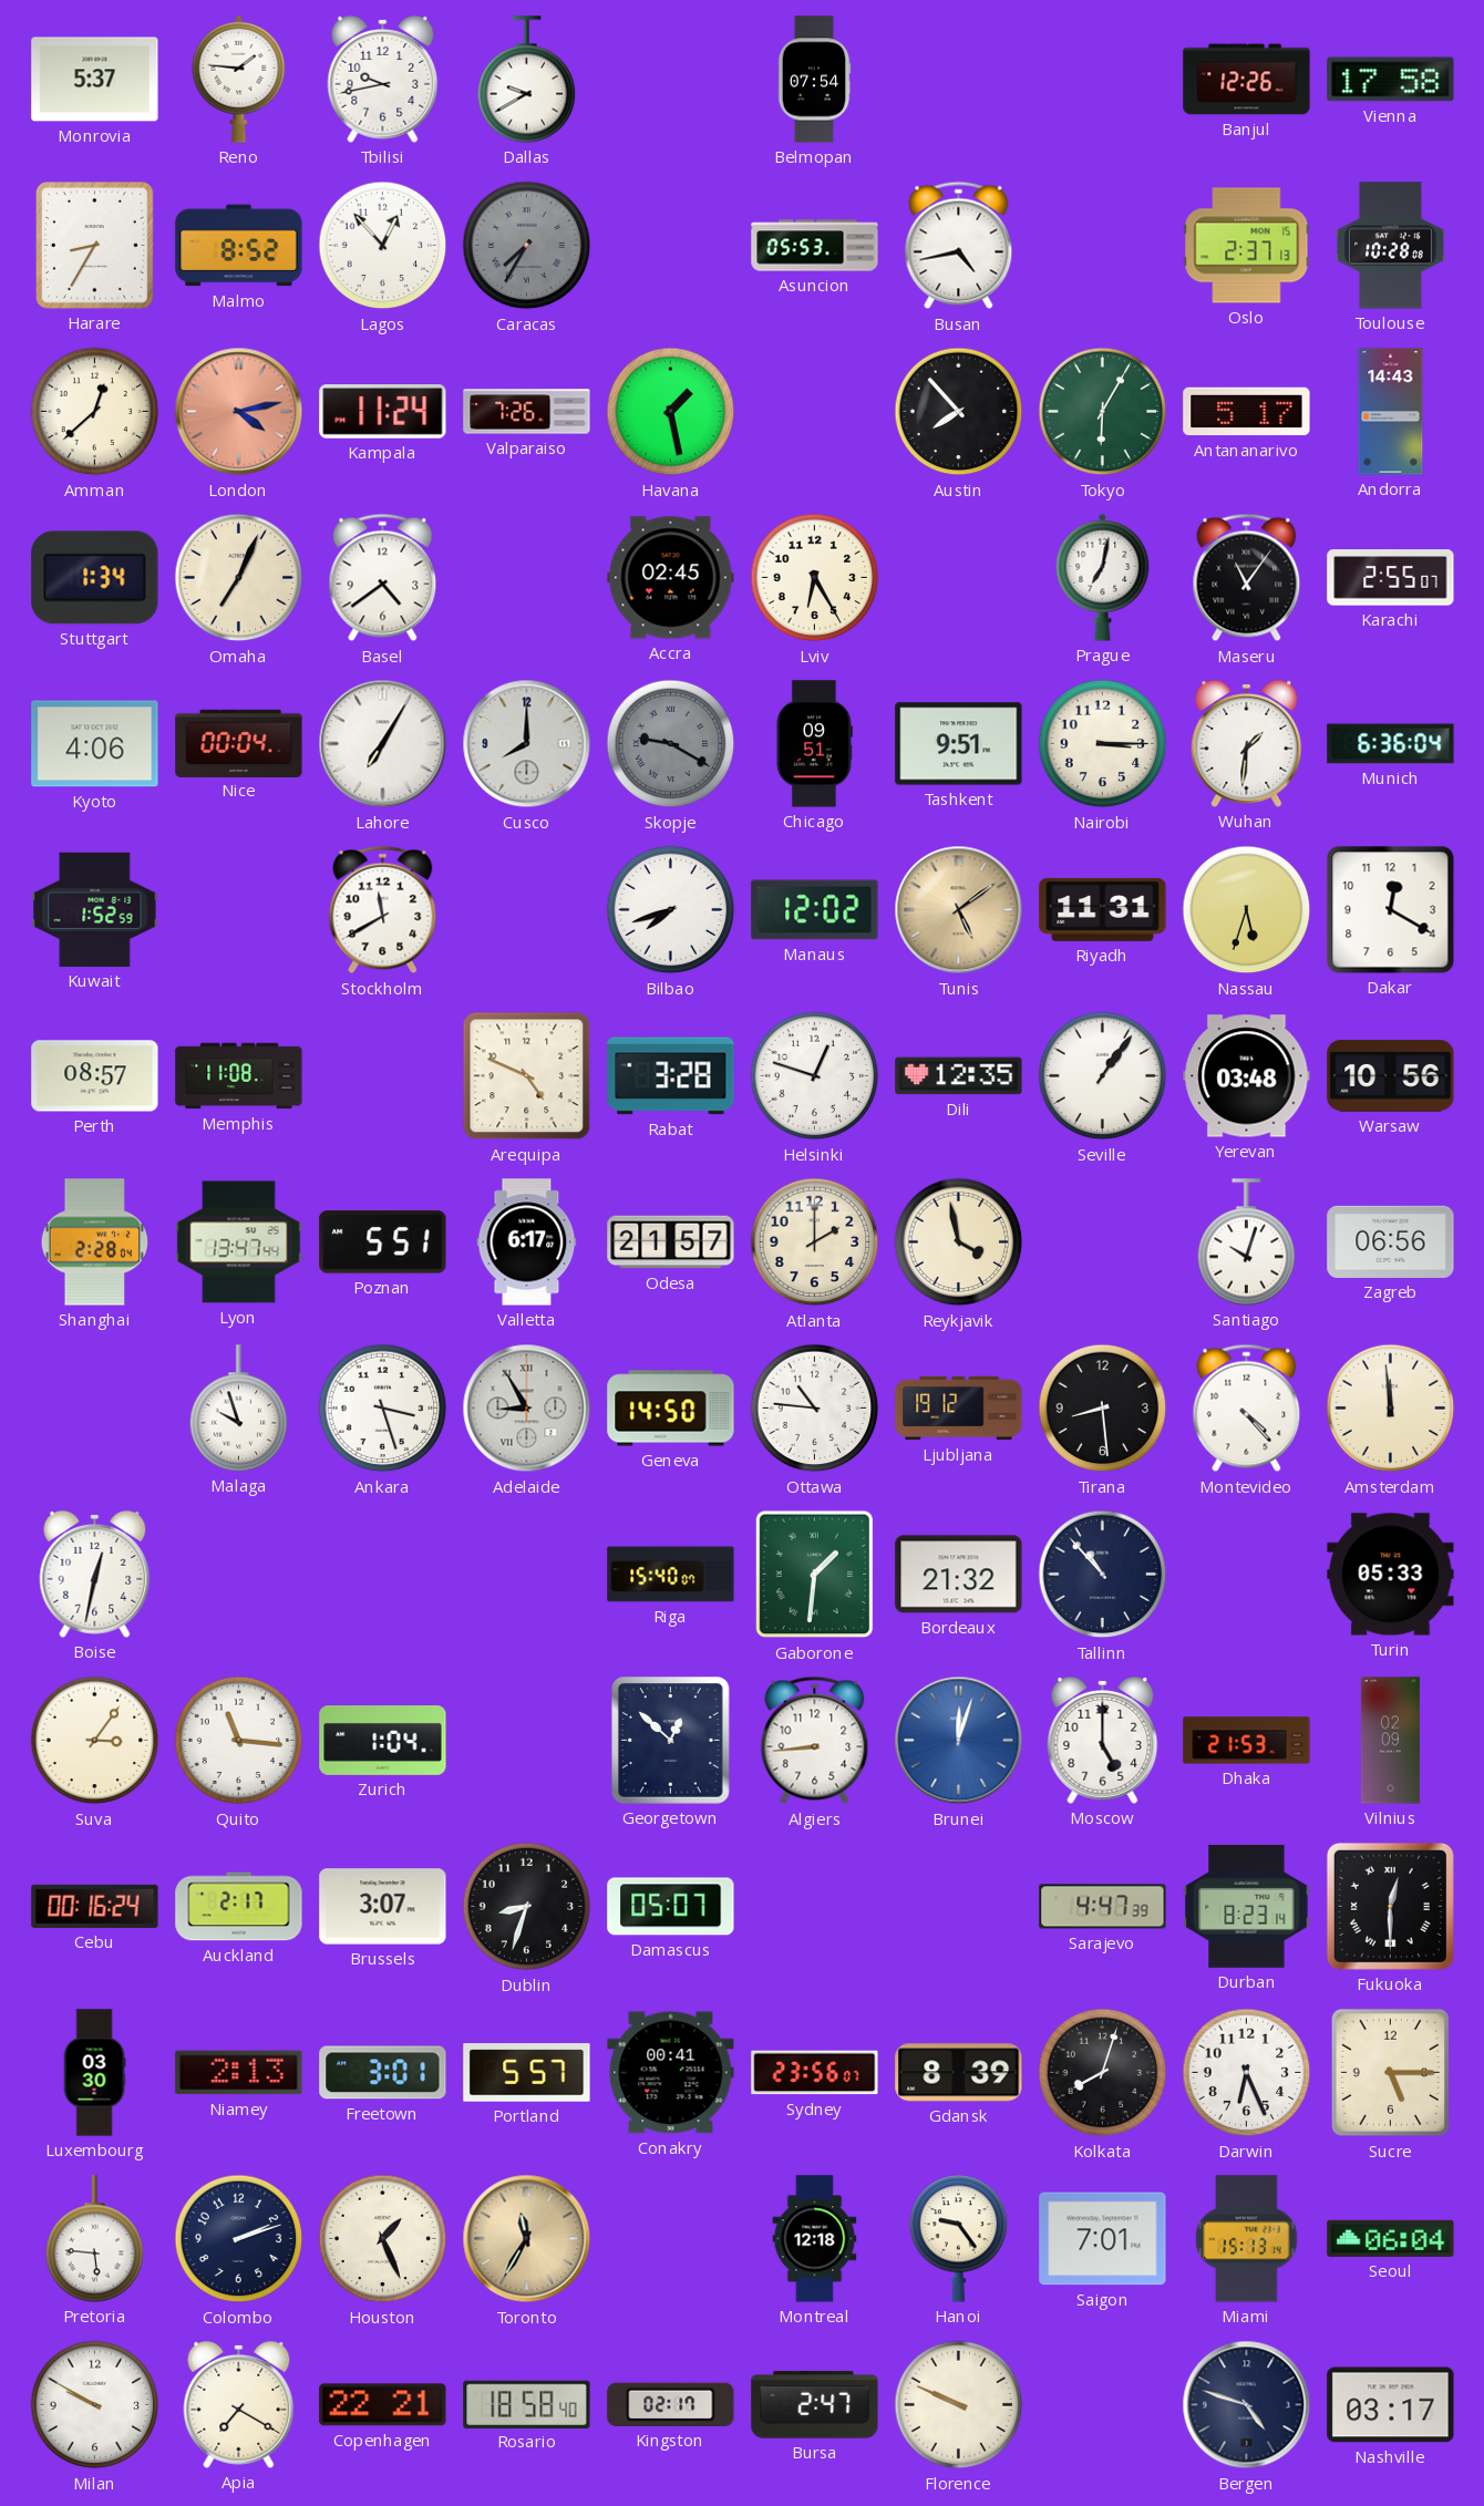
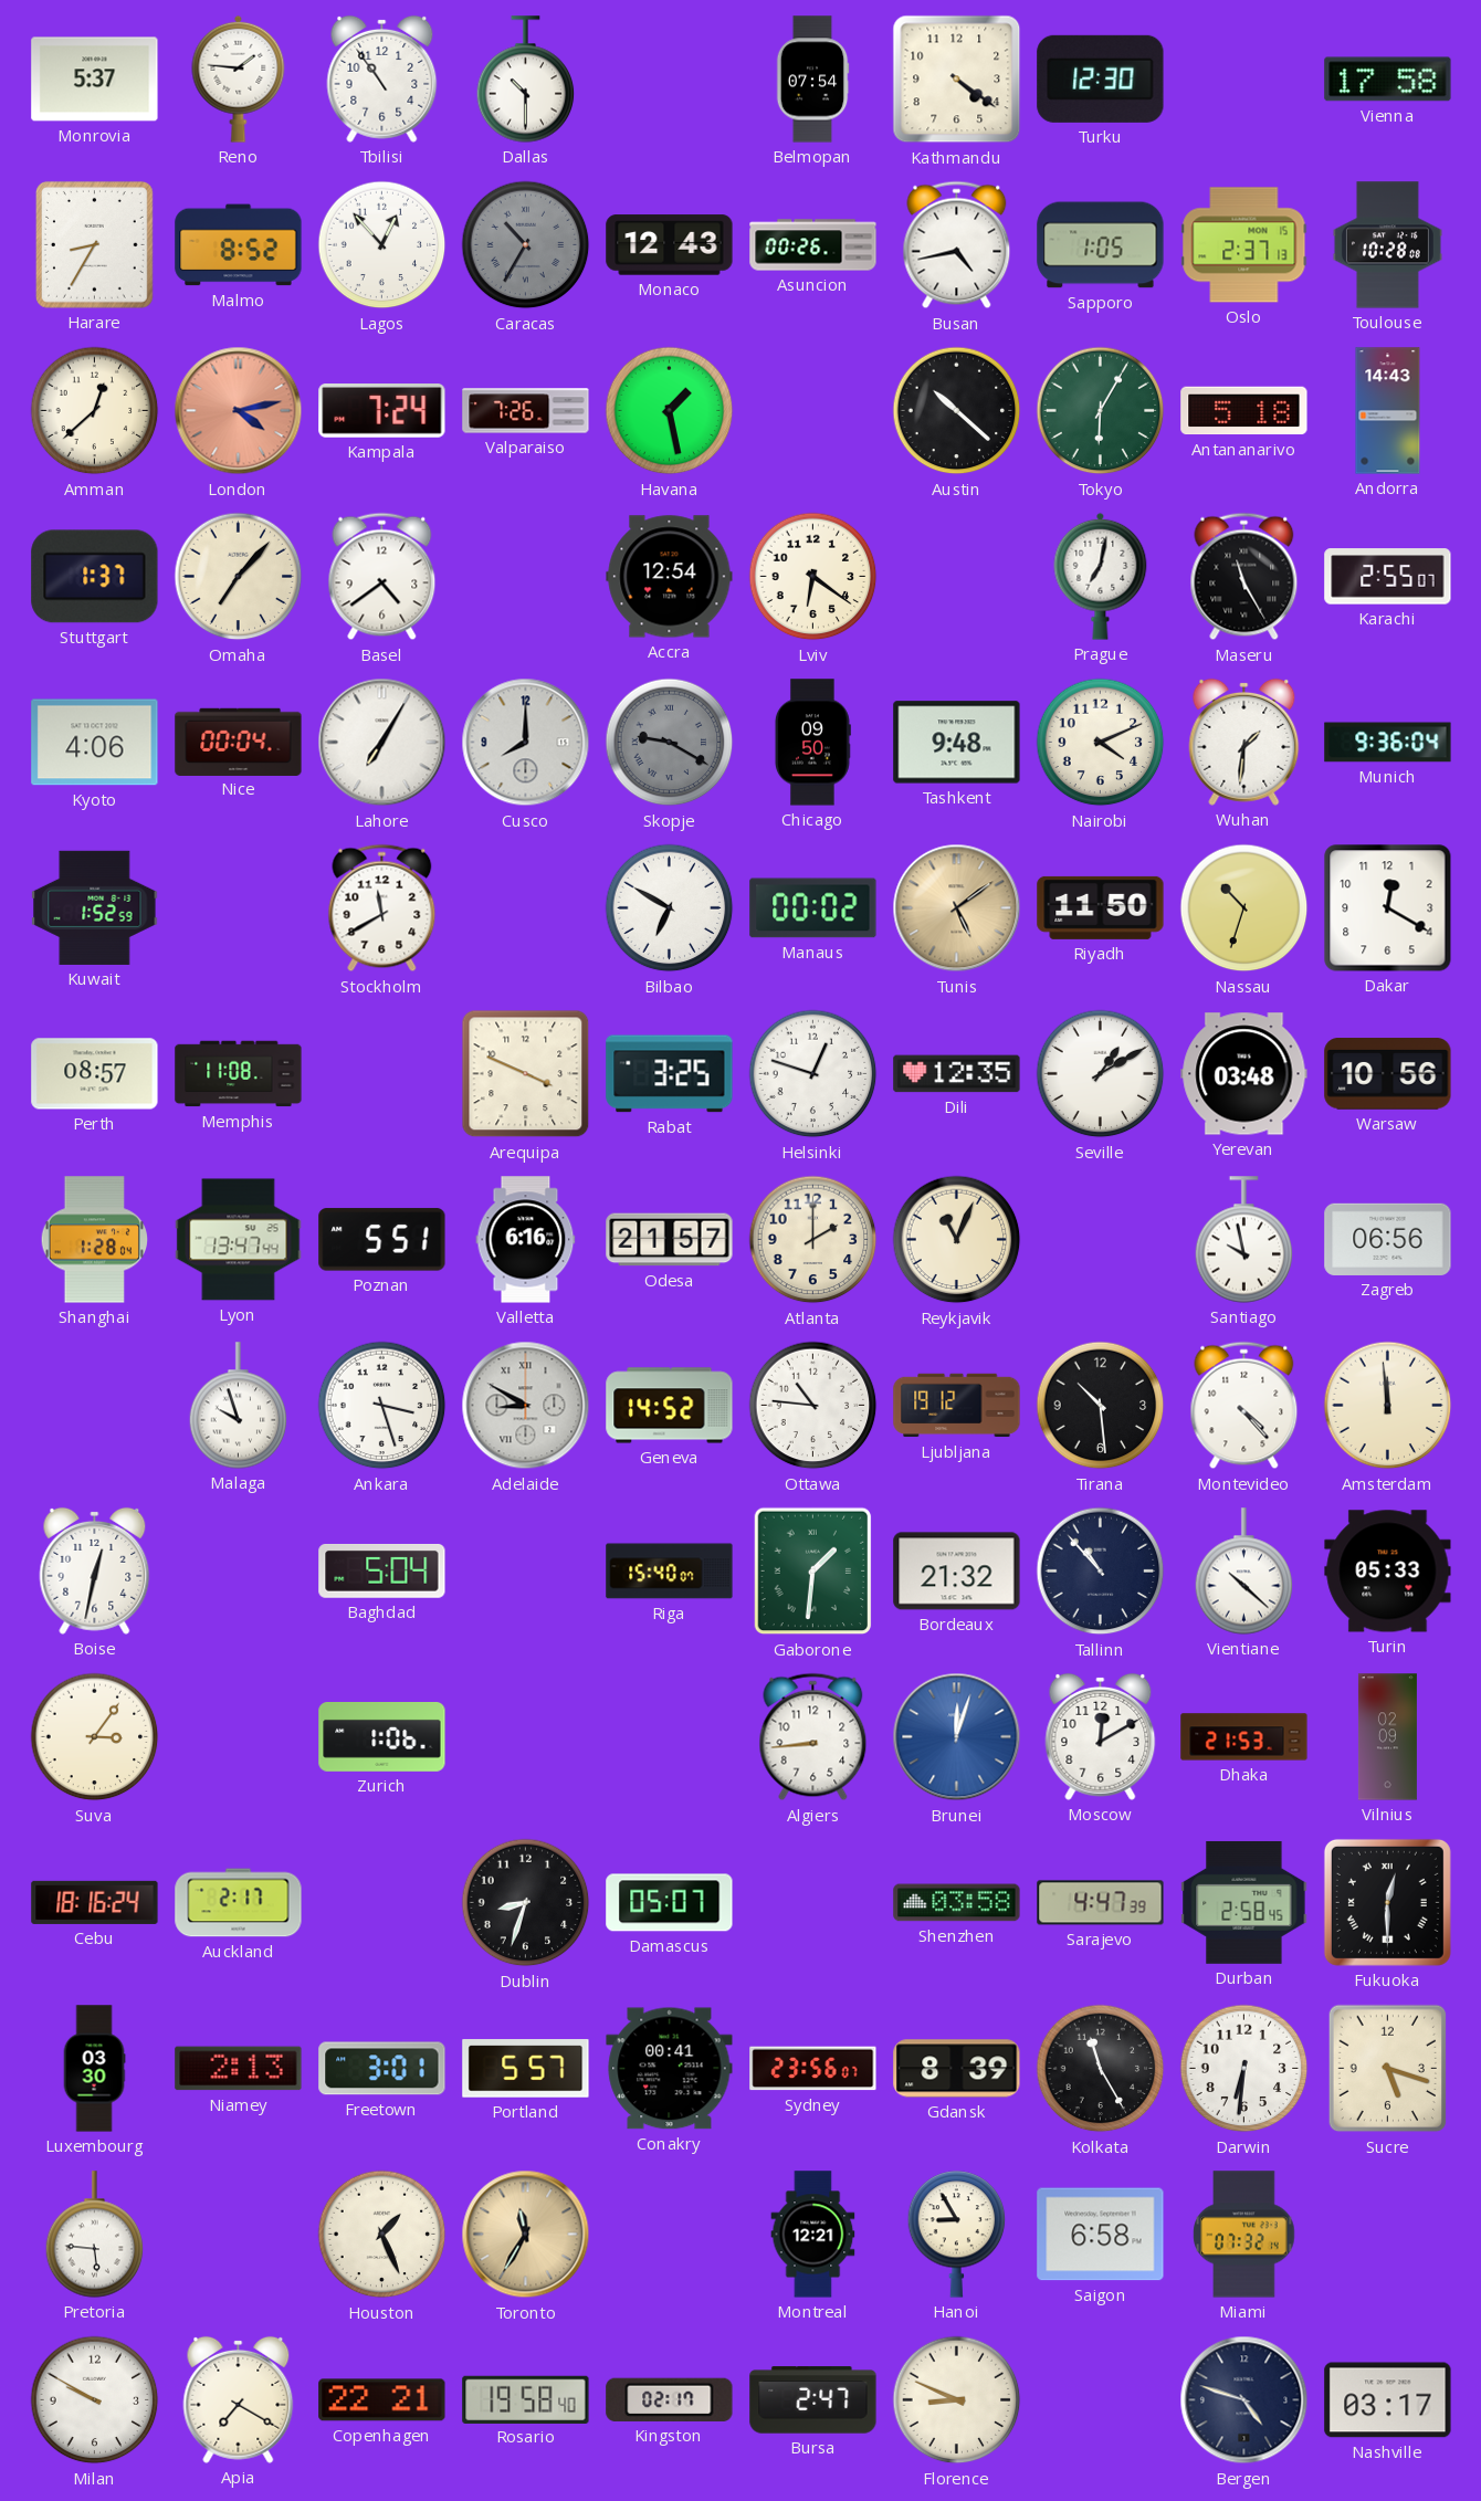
Tbilisi: 9:43 -> 10:54
Dallas: 9:40 -> 10:30
Kathmandu: none -> 4:21
Turku: none -> 12:30
Banjul: 12:26 -> none
Caracas: 7:35 -> 10:35
Monaco: none -> 12:43
Asuncion: 05:53 -> 00:26
Sapporo: none -> 1:05
Kampala: 11:24 -> 7:24
Austin: 7:53 -> 10:22
Antananarivo: 5:17 -> 5:18
Stuttgart: 1:34 -> 1:37
Omaha: 7:04 -> 7:07
Accra: 02:45 -> 12:54
Lviv: 6:25 -> 6:21
Maseru: 11:06 -> 11:25
Chicago: 09:51 -> 09:50
Tashkent: 9:51 -> 9:48
Nairobi: 3:15 -> 4:11
Munich: 6:36 -> 9:36
Bilbao: 7:42 -> 6:50
Manaus: 12:02 -> 00:02
Riyadh: 11:31 -> 11:50
Nassau: 5:33 -> 10:33
Arequipa: 4:49 -> 3:49
Rabat: 3:28 -> 3:25
Seville: 1:06 -> 1:10
Shanghai: 2:28 -> 1:28
Valletta: 6:17 -> 6:16
Reykjavik: 3:58 -> 11:04
Santiago: 10:03 -> 9:58
Adelaide: 8:55 -> 8:50
Geneva: 14:50 -> 14:52
Tirana: 8:29 -> 10:29
Baghdad: none -> 5:04
Vientiane: none -> 10:22
Quito: 11:16 -> none
Zurich: 1:04 -> 1:06
Georgetown: 12:52 -> none
Moscow: 5:00 -> 12:10
Cebu: 00:16 -> 18:16
Brussels: 3:07 -> none
Shenzhen: none -> 03:58
Durban: 8:23 -> 2:58
Kolkata: 8:03 -> 11:25
Darwin: 6:26 -> 6:31
Sucre: 5:15 -> 5:18
Colombo: 2:12 -> none
Montreal: 12:18 -> 12:21
Hanoi: 9:24 -> 8:55
Saigon: 7:01 -> 6:58
Miami: 15:13 -> 07:32
Seoul: 06:04 -> none
Rosario: 18:58 -> 19:58
Florence: 9:49 -> 8:49
